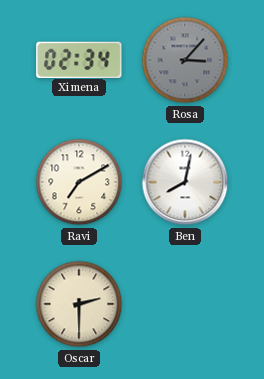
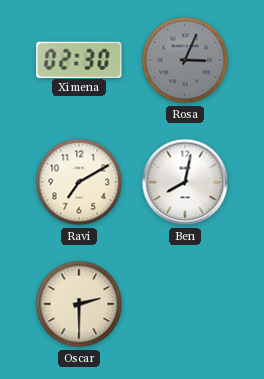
Ximena: 02:34 -> 02:30
Rosa: 3:07 -> 3:04
